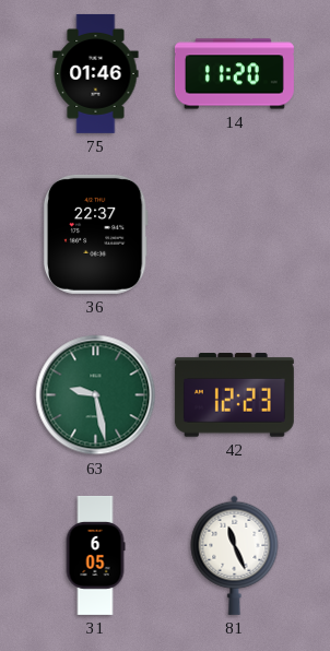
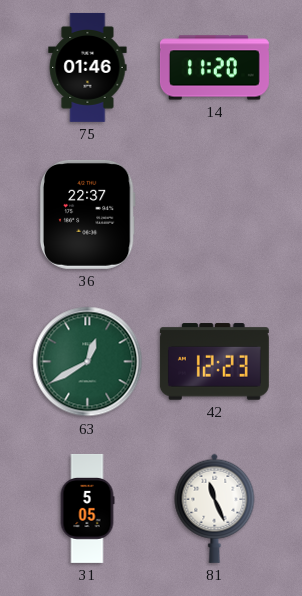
63: 9:28 -> 12:40
31: 6:05 -> 5:05
